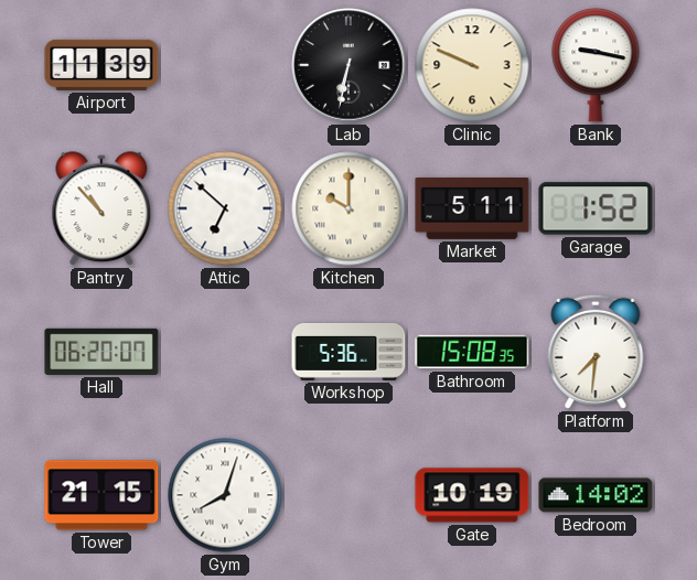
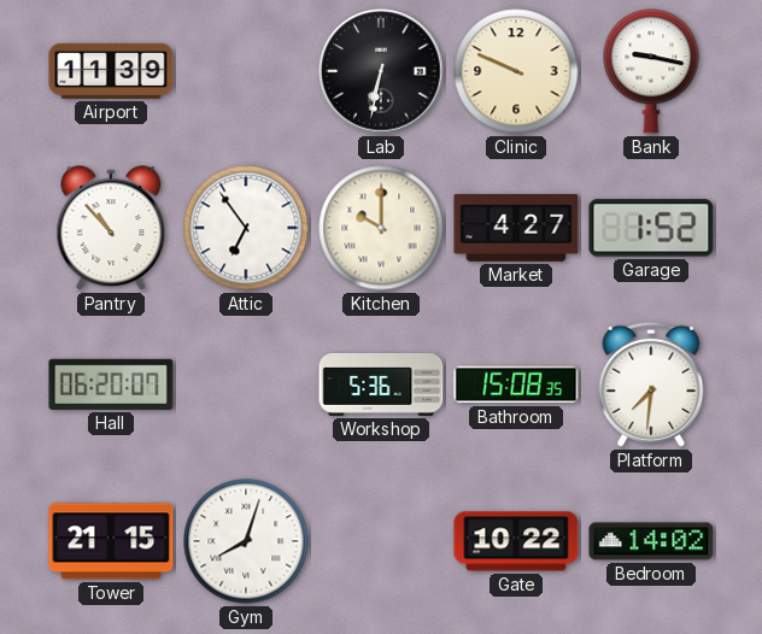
Attic: 6:52 -> 6:54
Market: 5:11 -> 4:27
Gate: 10:19 -> 10:22
